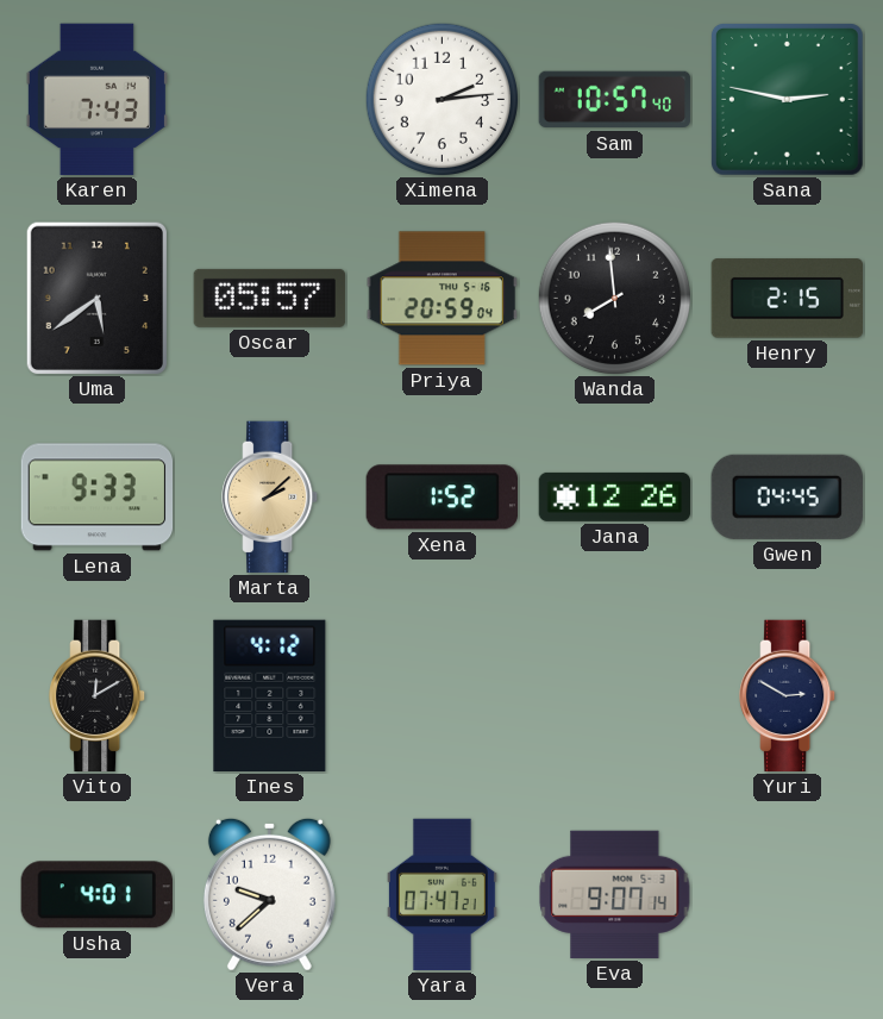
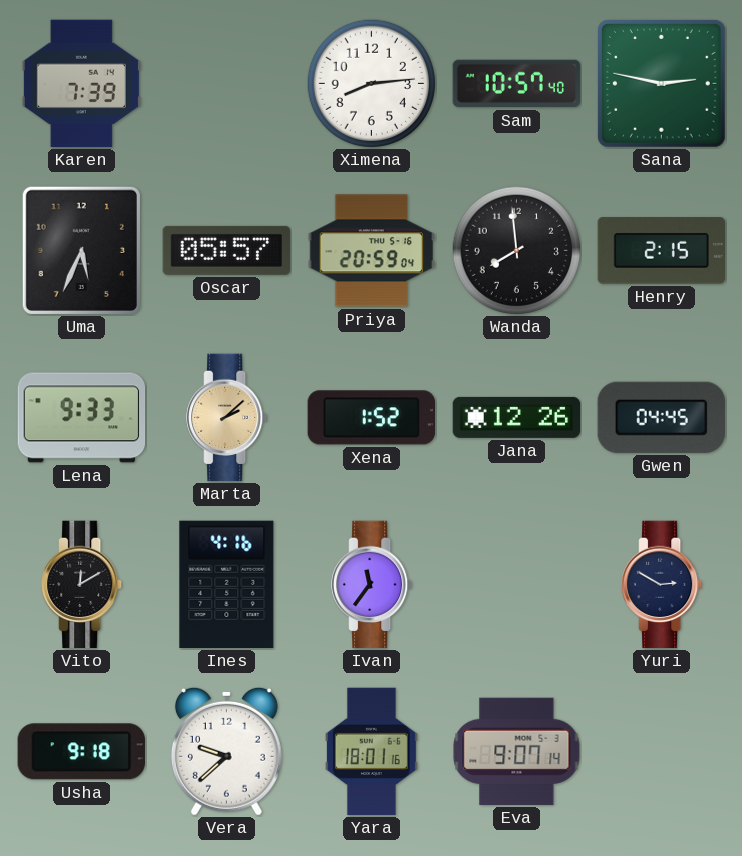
Karen: 7:43 -> 7:39
Ximena: 2:14 -> 8:14
Uma: 5:39 -> 5:34
Ines: 4:12 -> 4:16
Ivan: none -> 11:36
Usha: 4:01 -> 9:18
Yara: 07:47 -> 18:01
